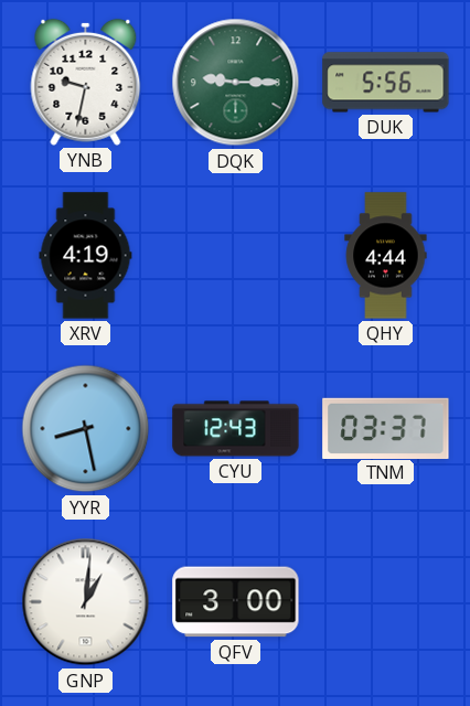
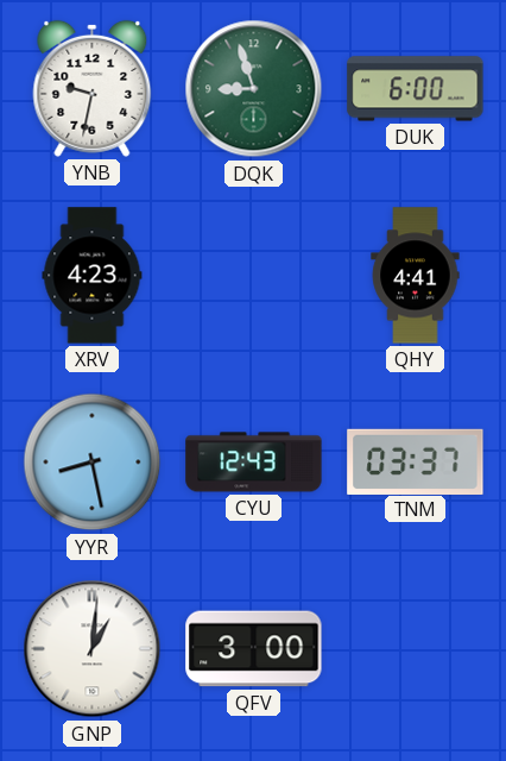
DQK: 9:15 -> 8:57
DUK: 5:56 -> 6:00
XRV: 4:19 -> 4:23
QHY: 4:44 -> 4:41
